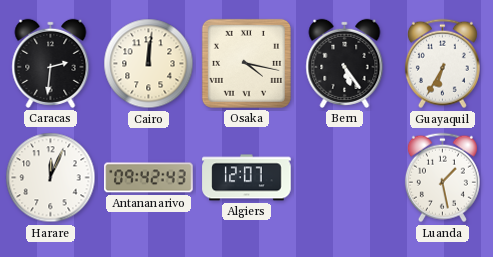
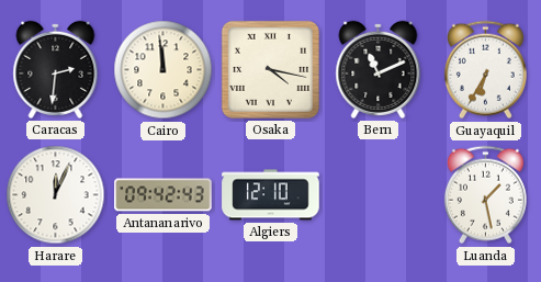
Cairo: 12:01 -> 11:59
Bern: 5:24 -> 11:11
Algiers: 12:07 -> 12:10
